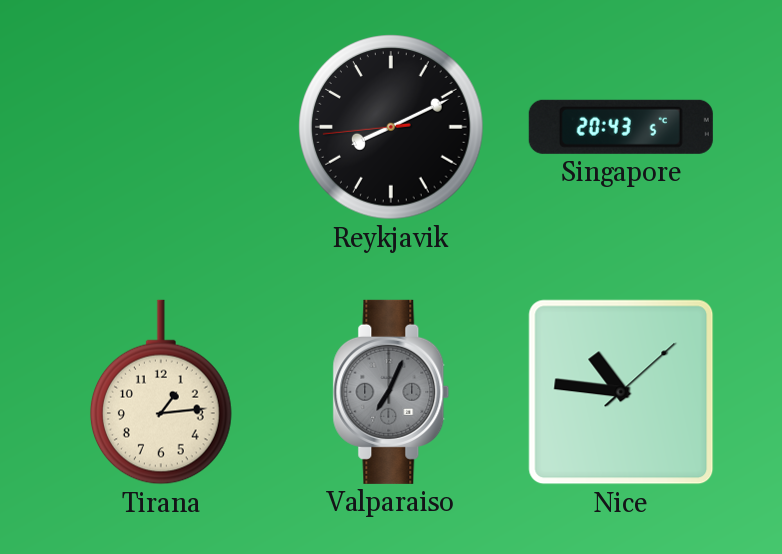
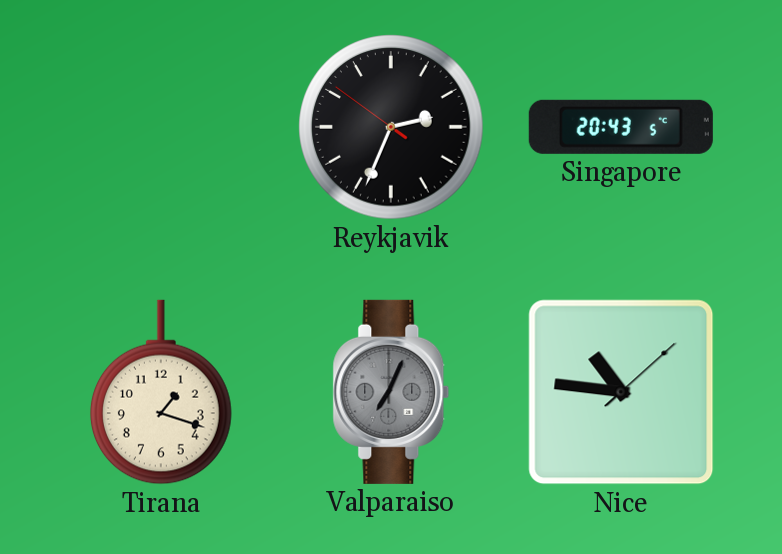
Reykjavik: 8:10 -> 2:33
Tirana: 1:14 -> 1:18
